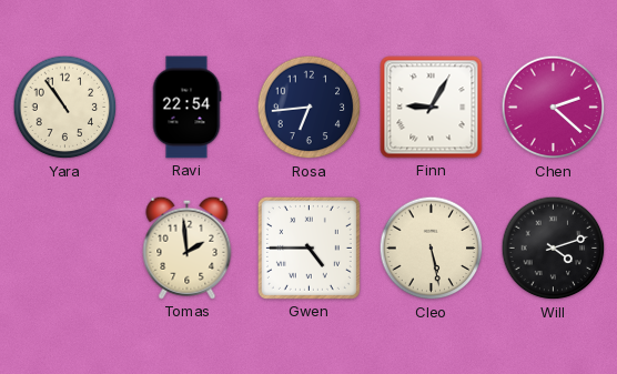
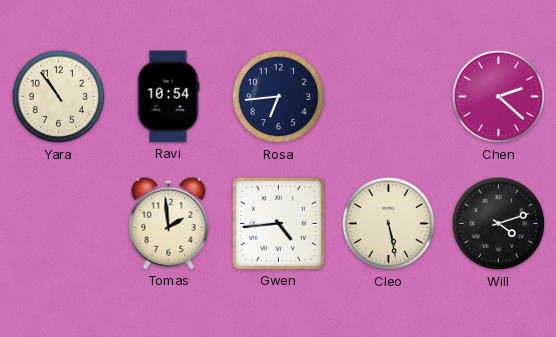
Ravi: 22:54 -> 10:54
Finn: 9:05 -> none
Gwen: 4:45 -> 4:44
